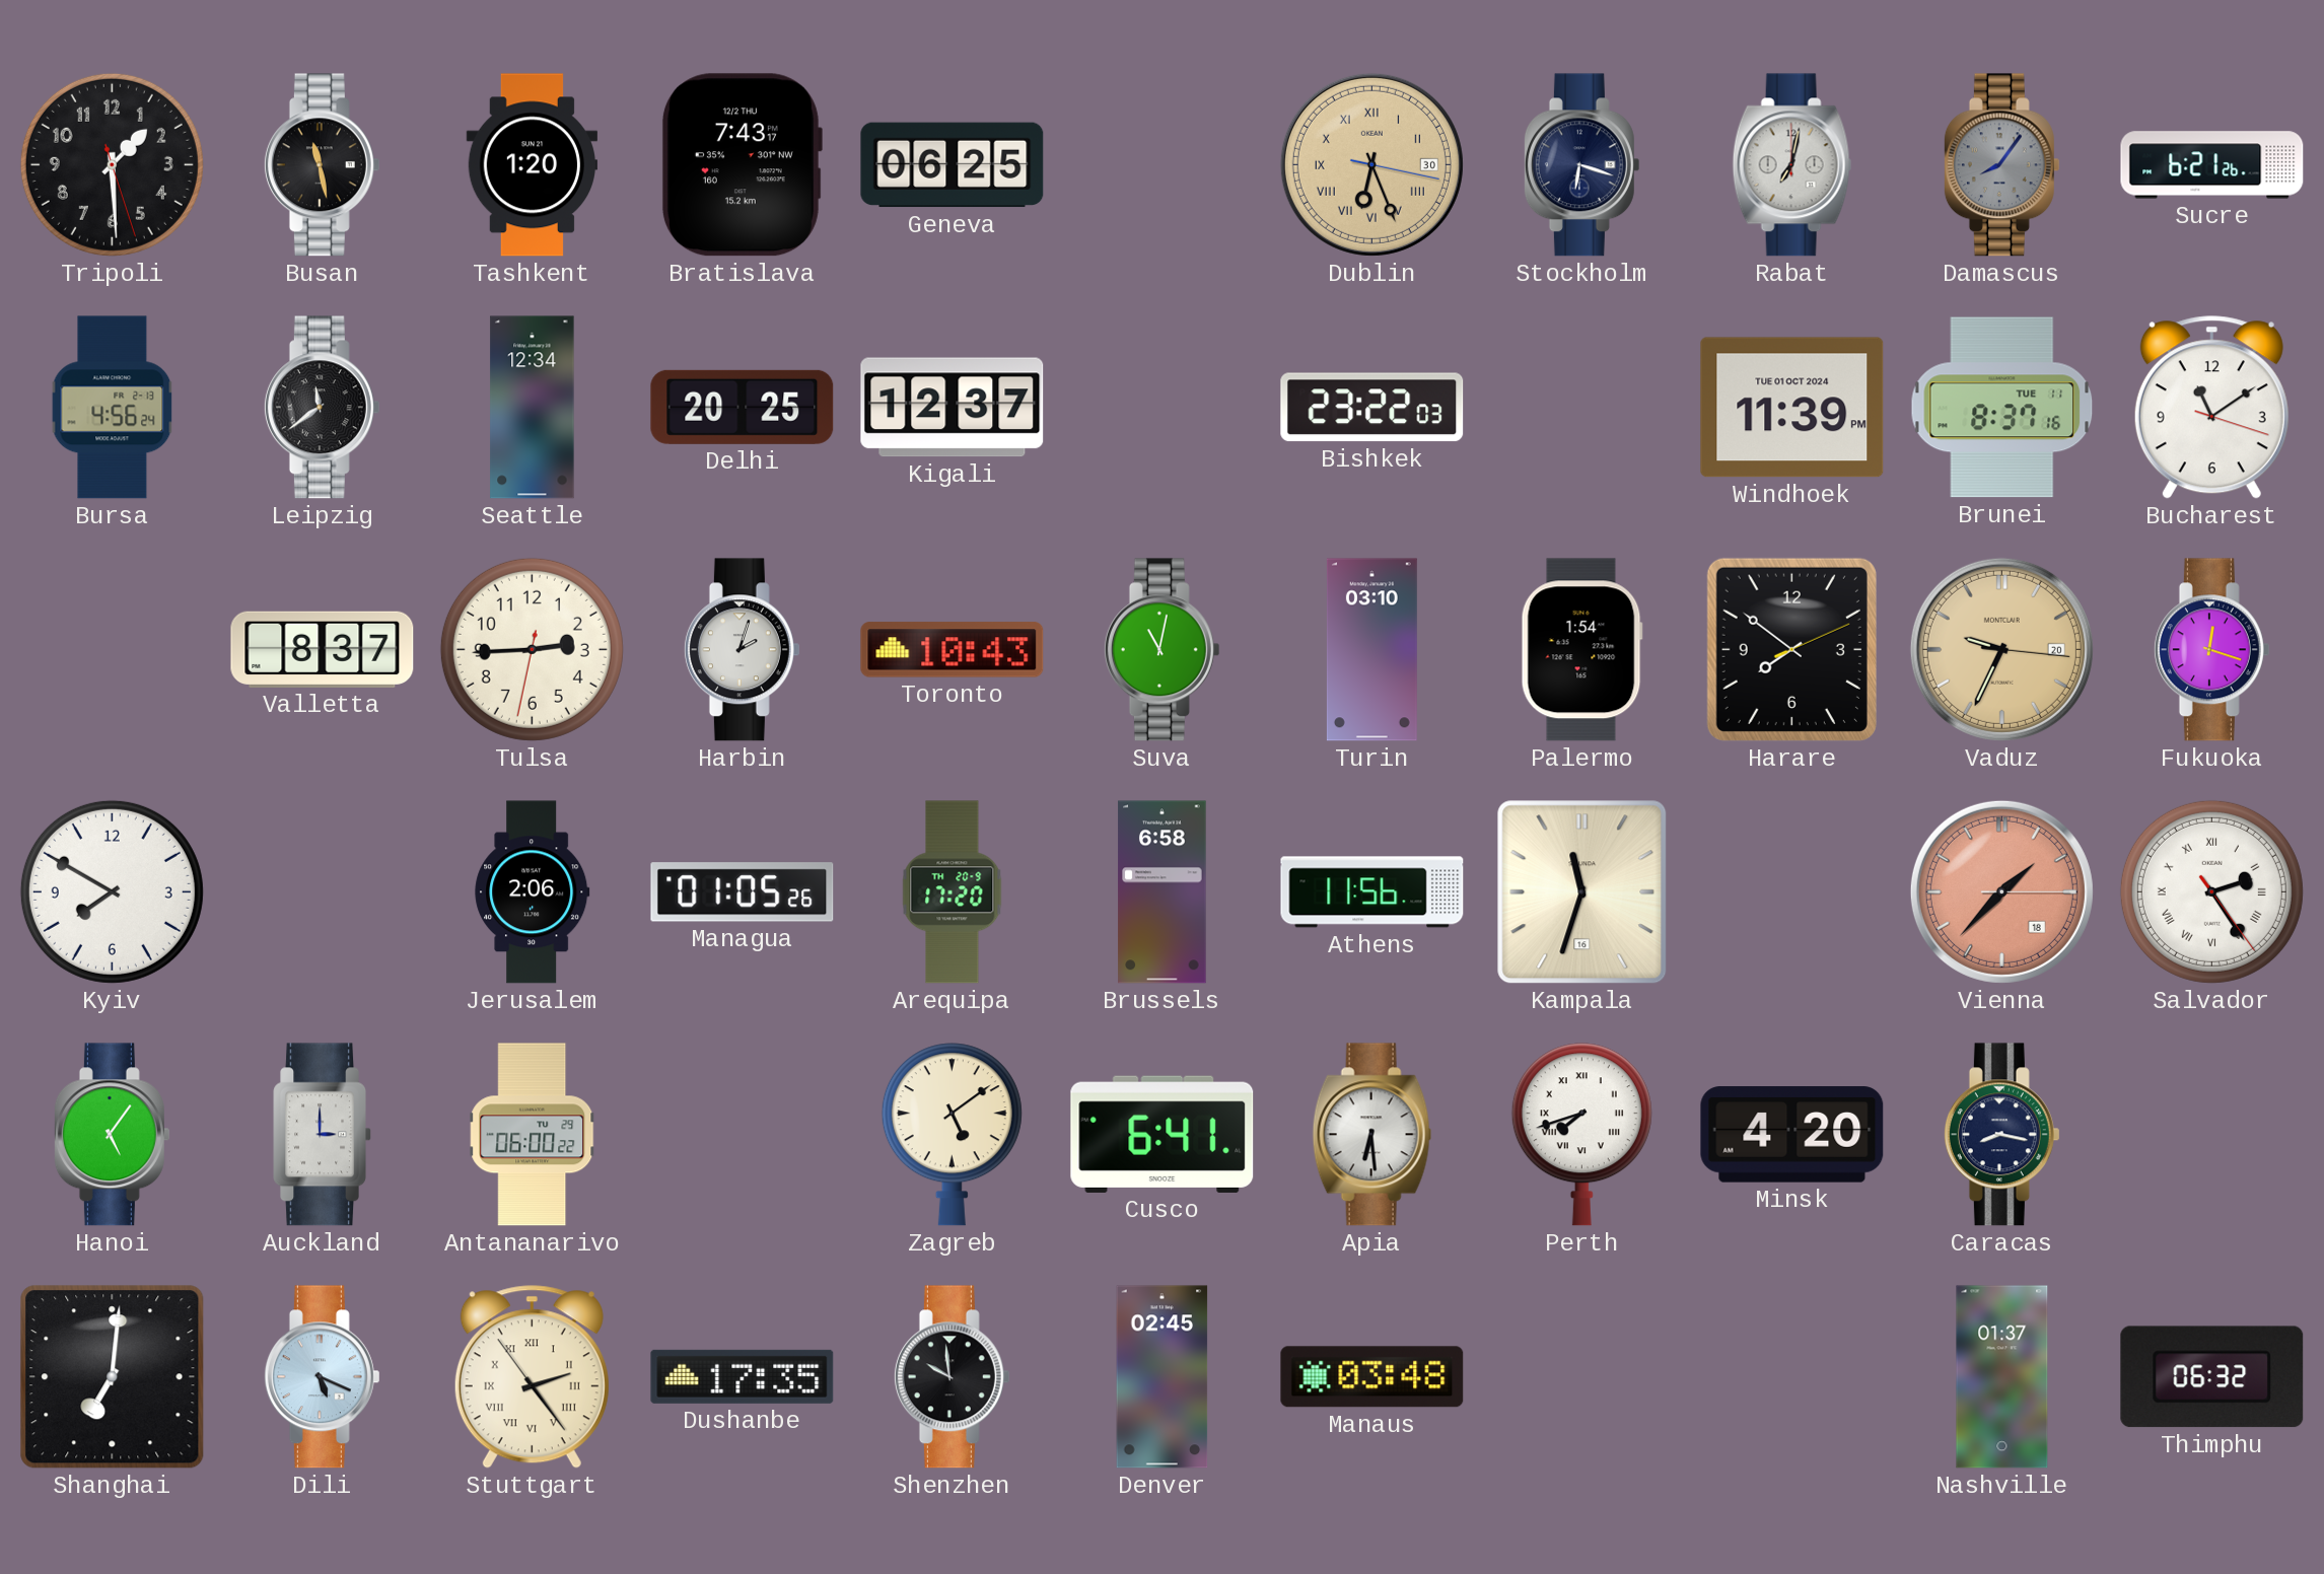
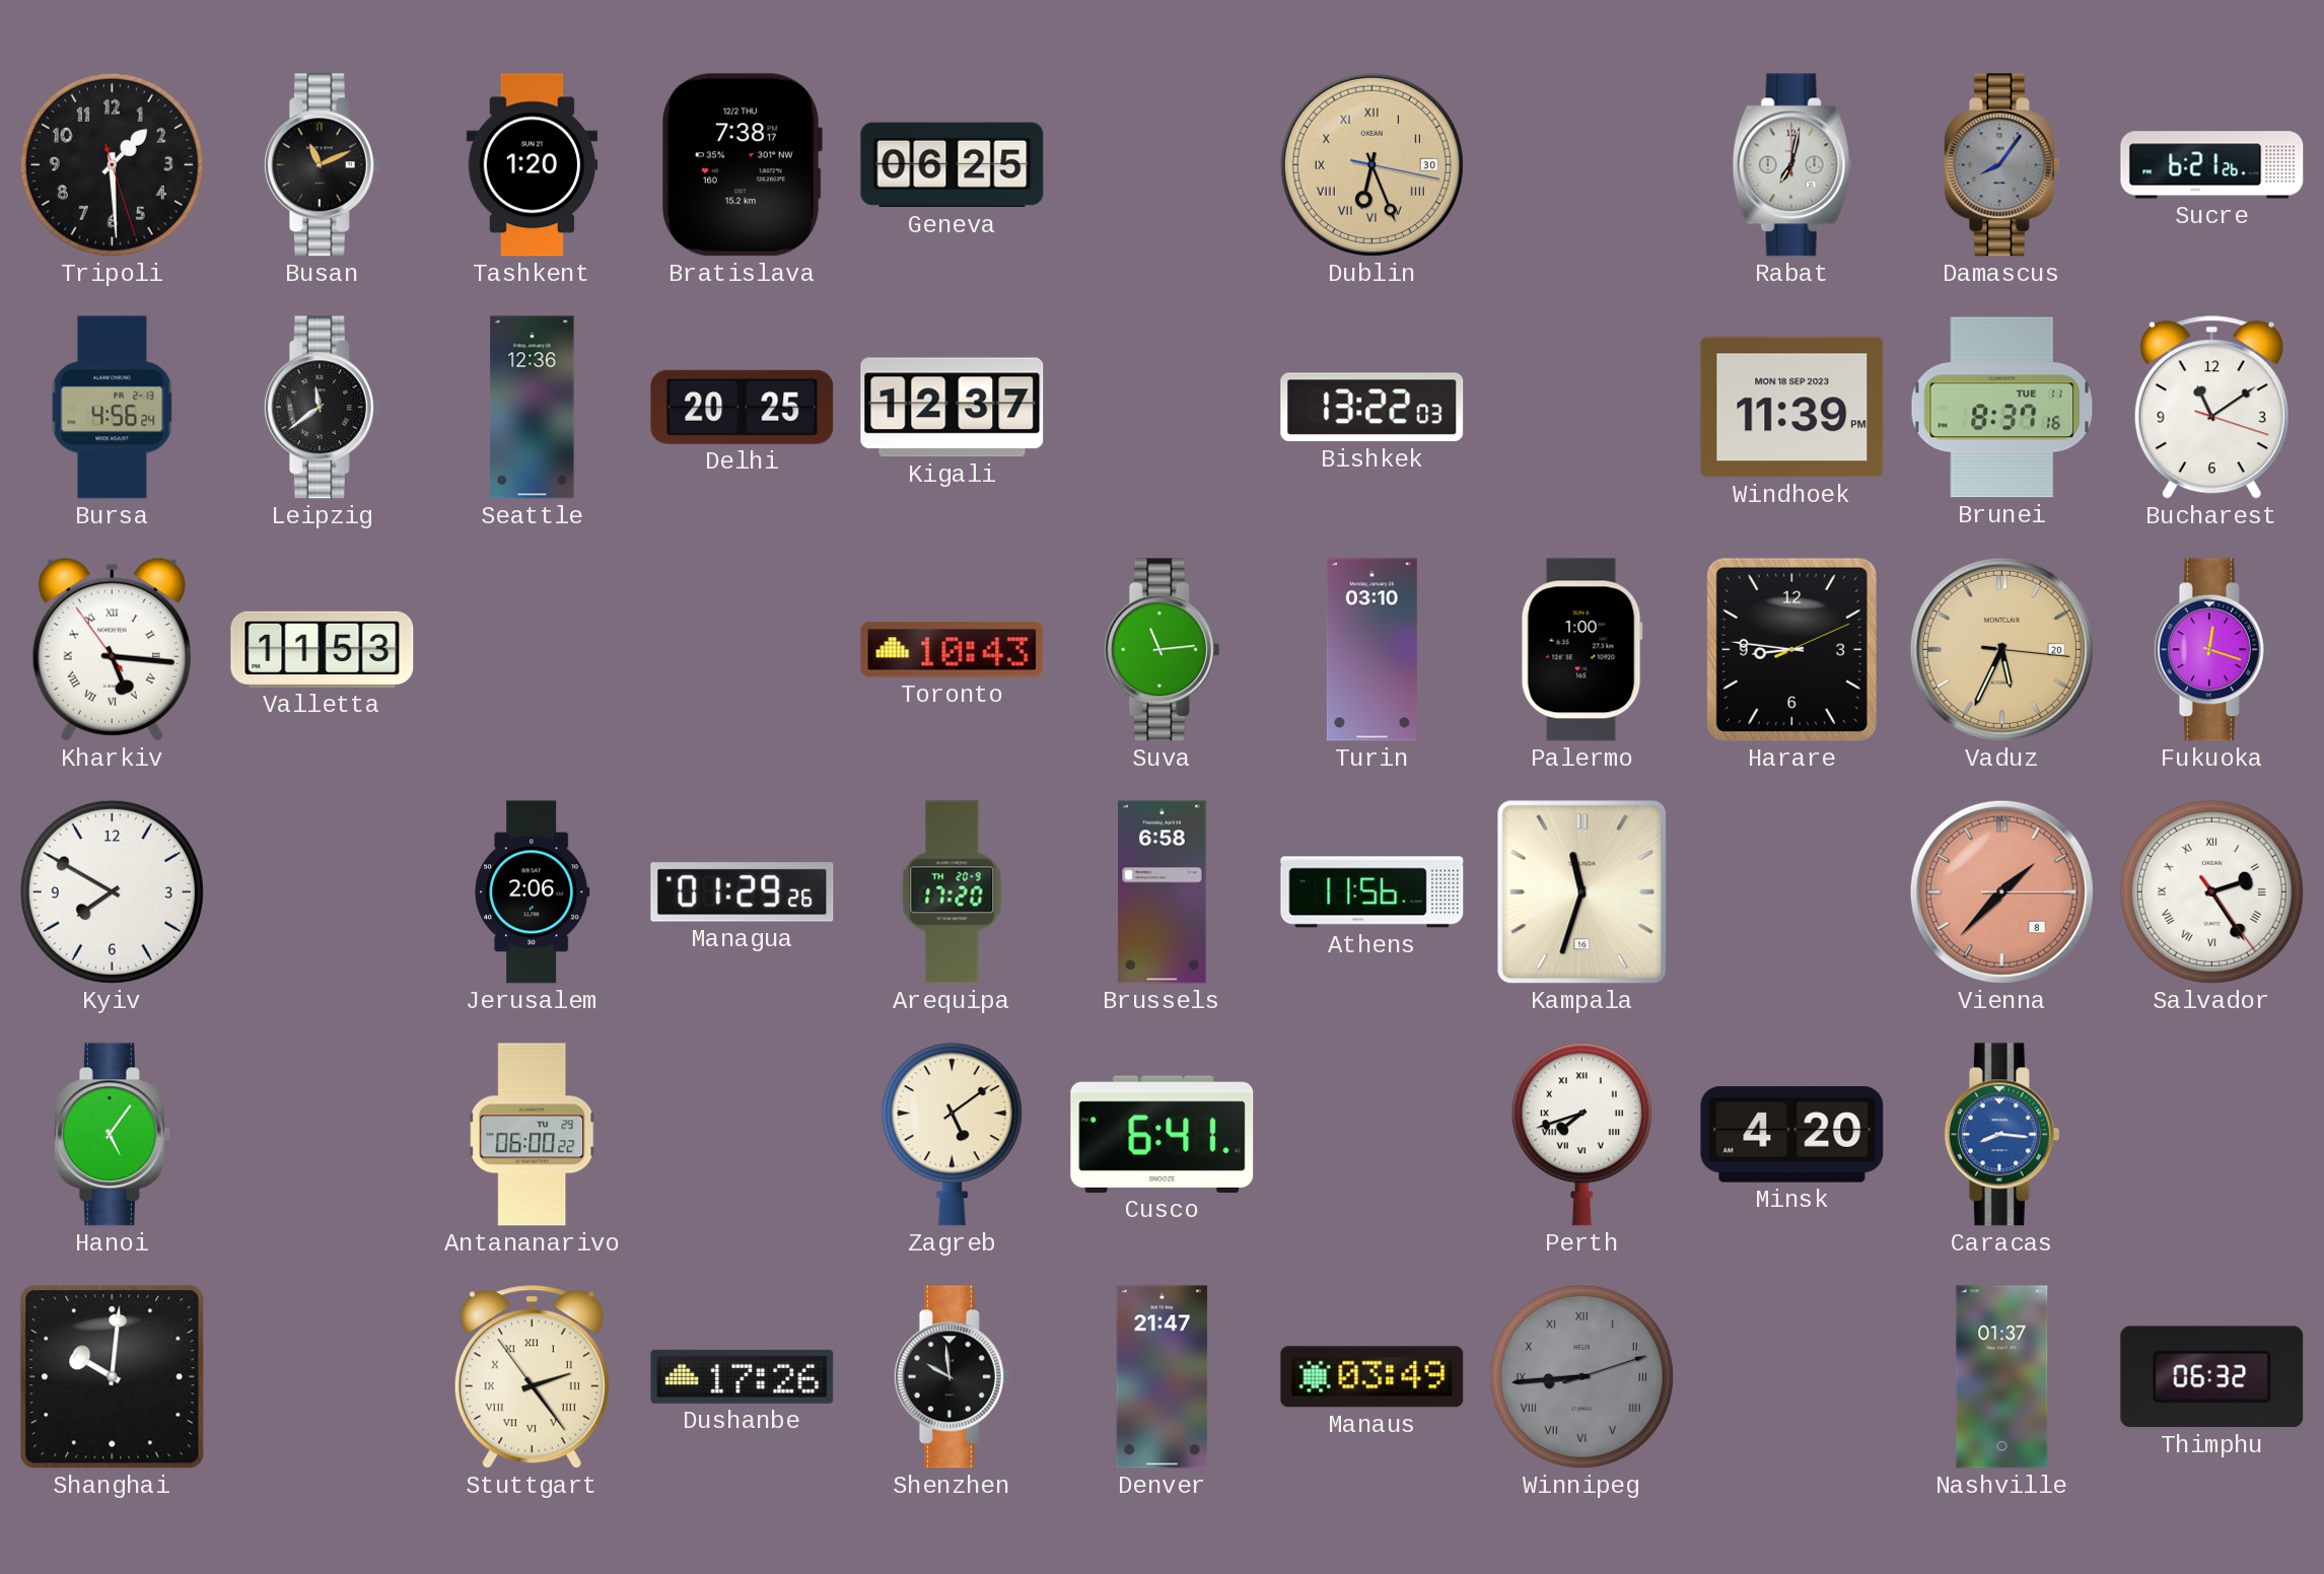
Busan: 11:28 -> 11:11
Bratislava: 7:43 -> 7:38
Stockholm: 6:18 -> none
Seattle: 12:34 -> 12:36
Bishkek: 23:22 -> 13:22
Windhoek date: TUE 01 OCT 2024 -> MON 18 SEP 2023
Kharkiv: none -> 5:15
Valletta: 8:37 -> 11:53
Tulsa: 2:44 -> none
Harbin: 2:03 -> none
Suva: 11:02 -> 11:14
Palermo: 1:54 -> 1:00
Harare: 7:51 -> 8:46
Vaduz: 9:34 -> 5:34
Managua: 01:05 -> 01:29
Vienna date: 18 -> 8
Auckland: 3:00 -> none
Apia: 6:29 -> none
Caracas: 8:17 -> 8:16
Caracas dial: navy -> blue
Shanghai: 7:01 -> 10:01
Dili: 5:19 -> none
Dushanbe: 17:35 -> 17:26
Denver: 02:45 -> 21:47
Manaus: 03:48 -> 03:49
Winnipeg: none -> 8:44
